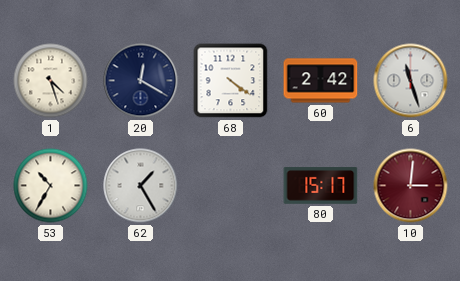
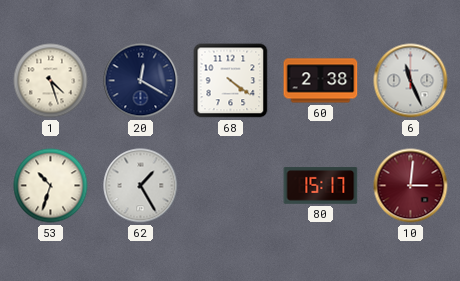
60: 2:42 -> 2:38
6: 11:27 -> 11:26
53: 10:35 -> 10:33
